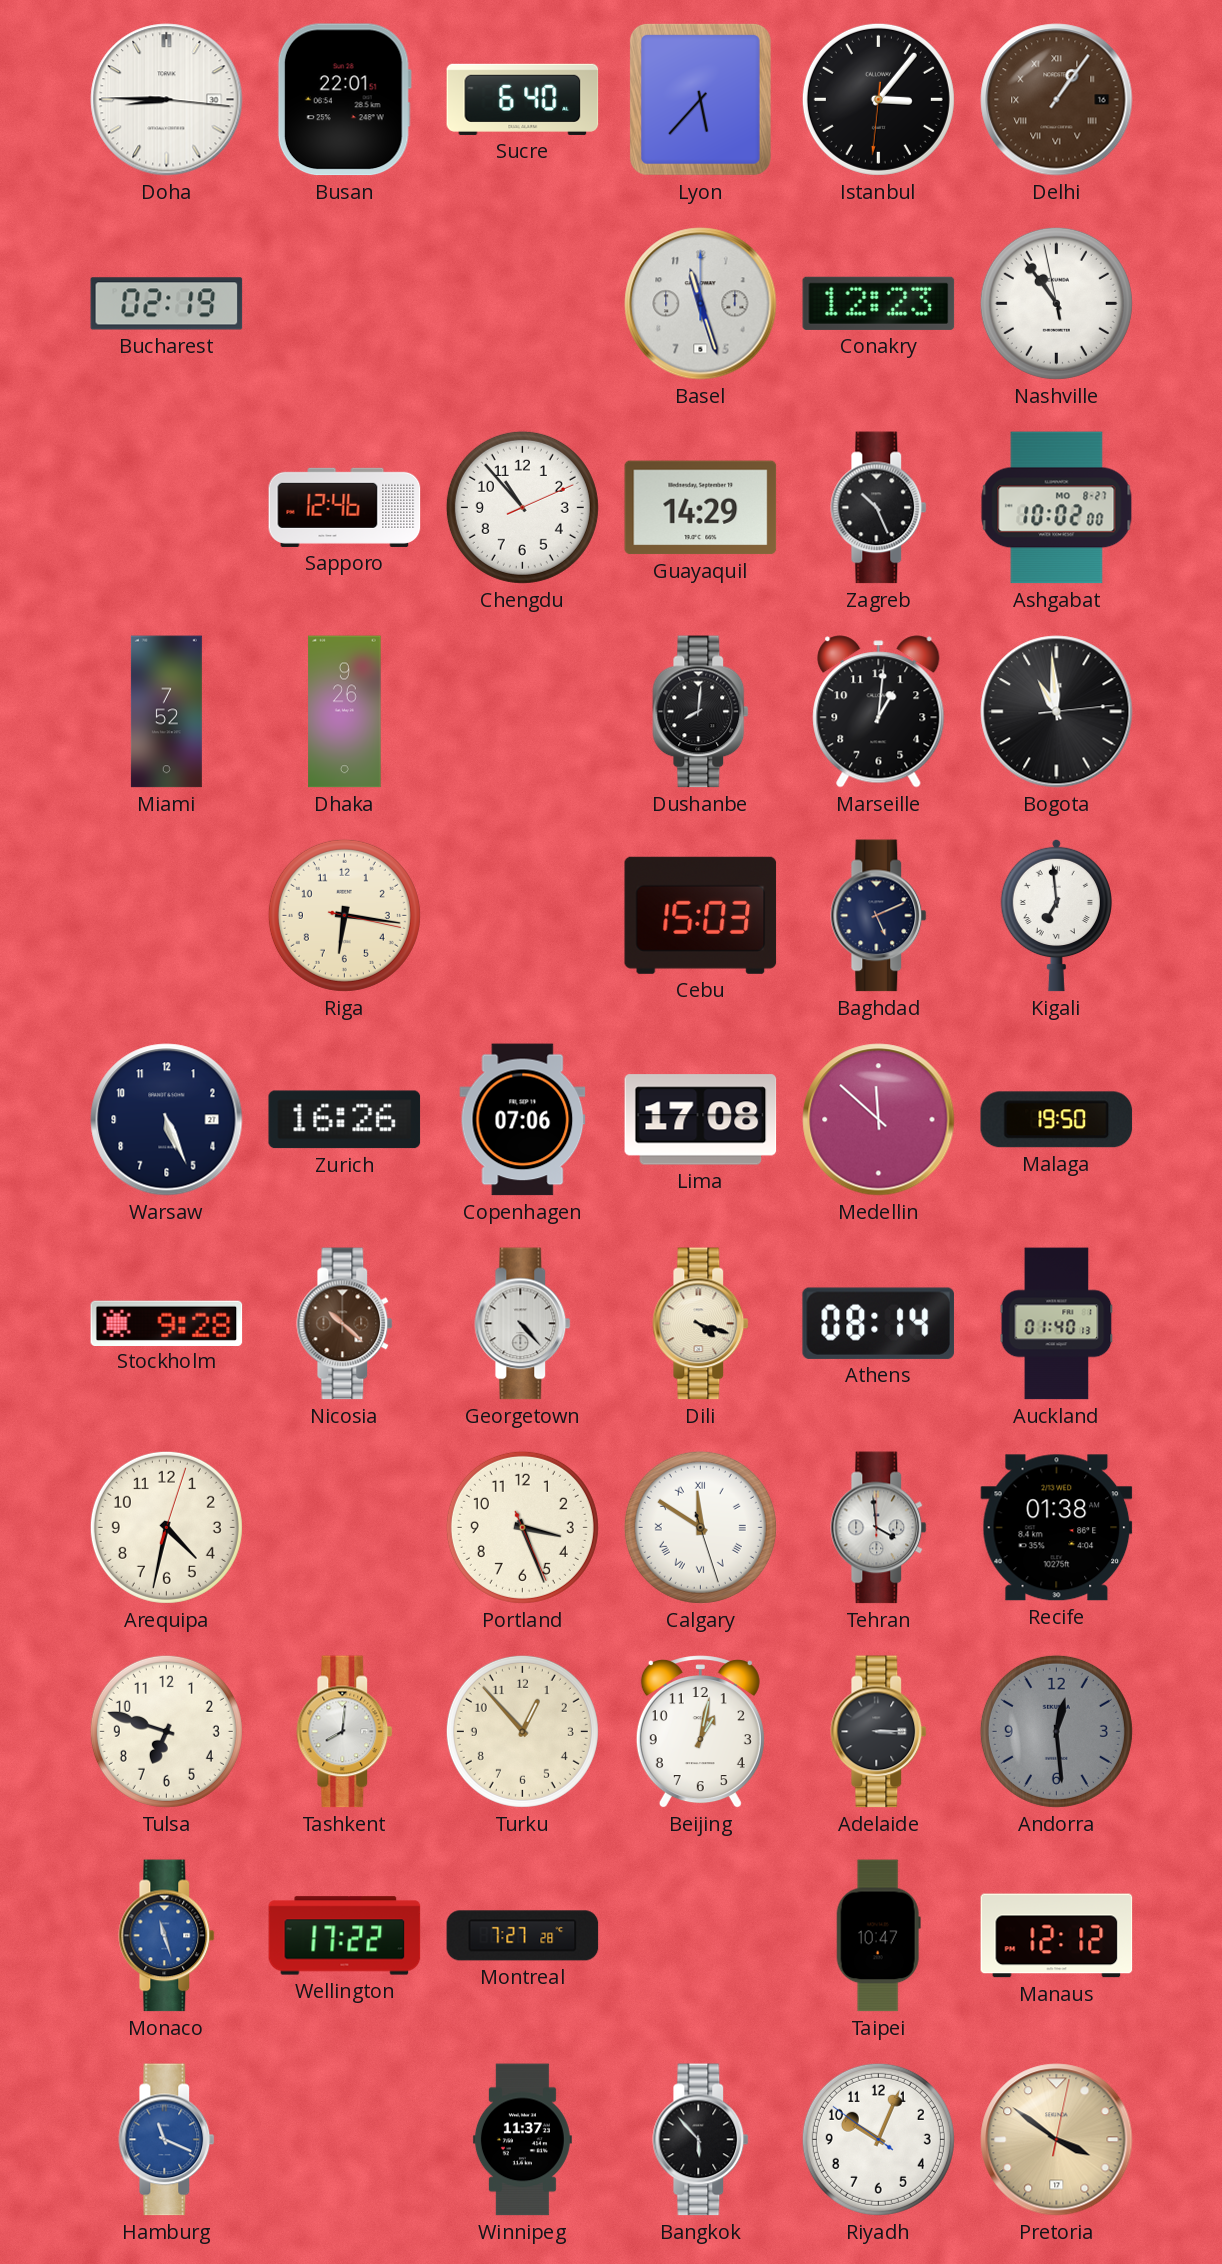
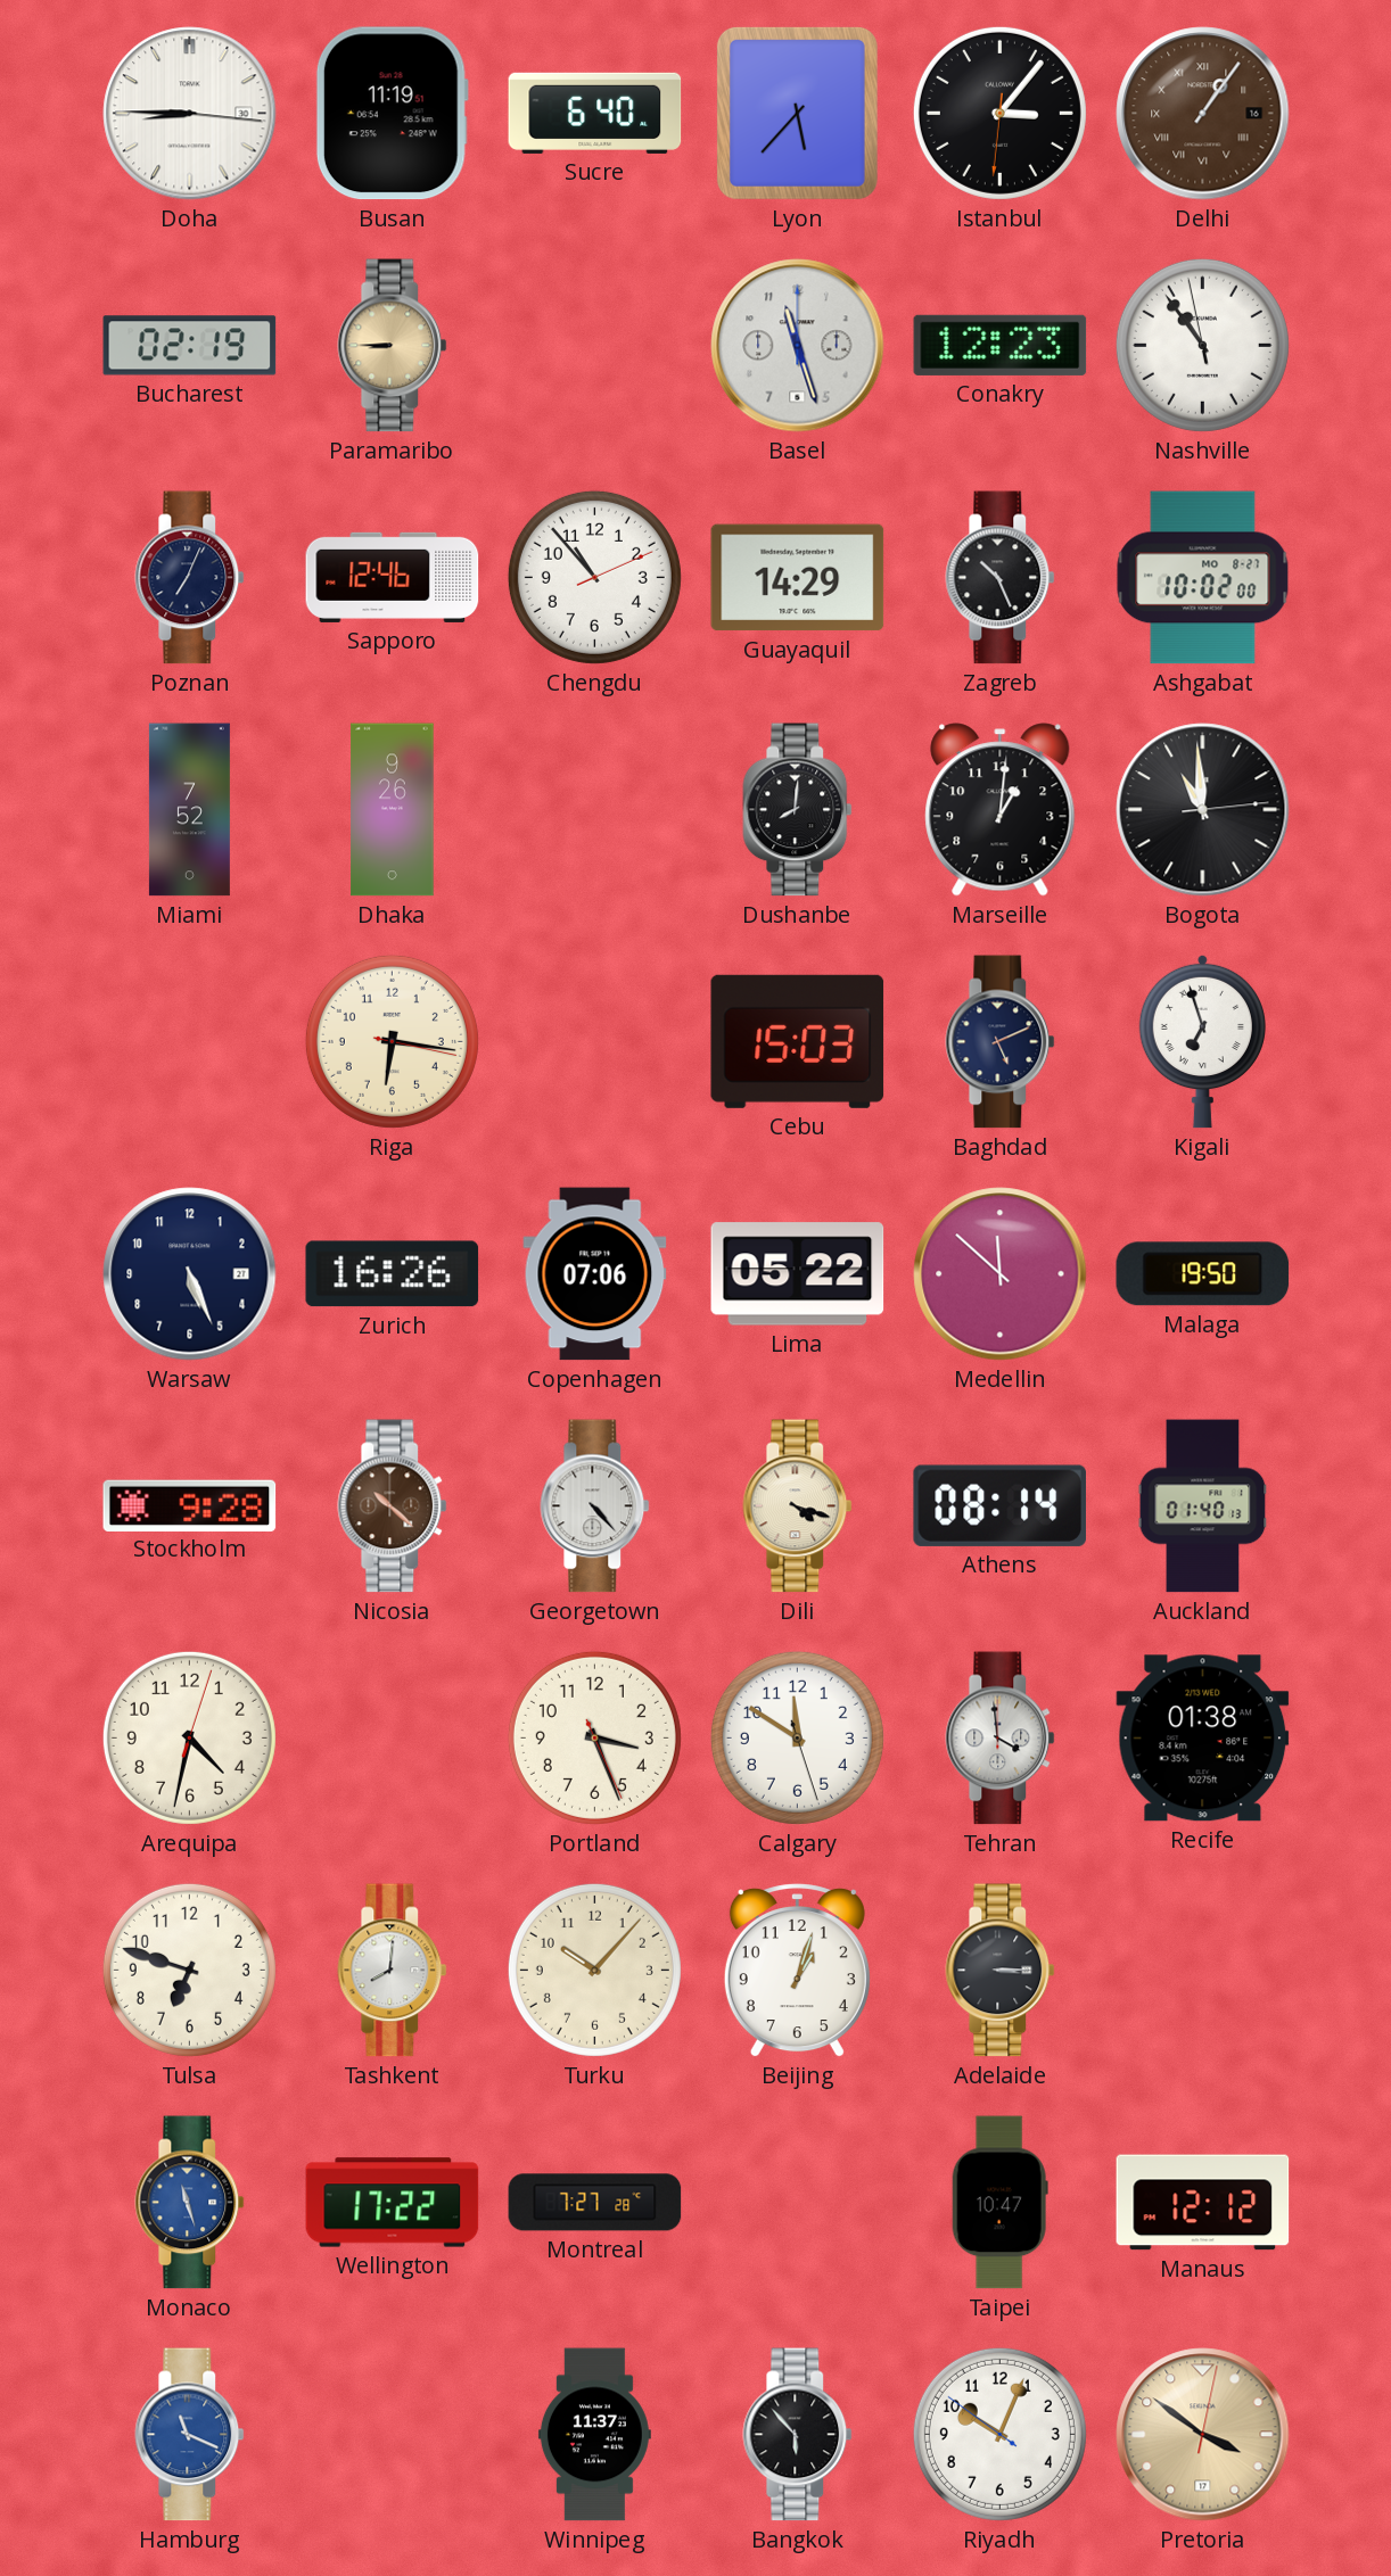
Busan: 22:01 -> 11:19
Paramaribo: none -> 8:45
Poznan: none -> 7:04
Kigali: 6:59 -> 6:57
Lima: 17:08 -> 05:22
Calgary numerals: Roman -> Arabic
Turku: 12:53 -> 10:07
Beijing: 1:02 -> 1:03
Andorra: 12:29 -> none
